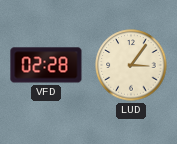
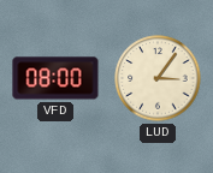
VFD: 02:28 -> 08:00
